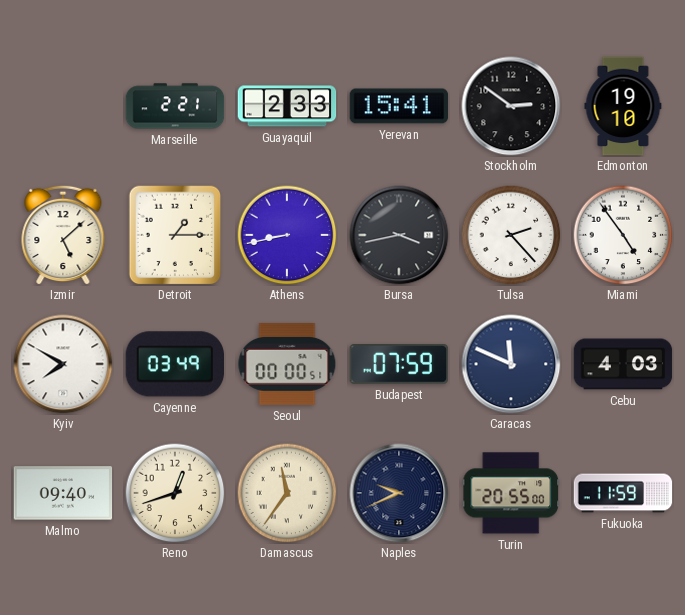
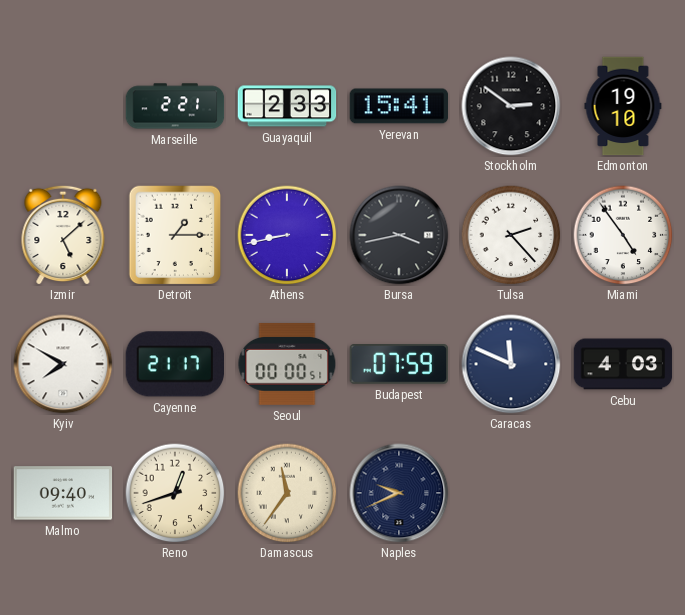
Cayenne: 03:49 -> 21:17
Turin: 20:55 -> none
Fukuoka: 11:59 -> none
